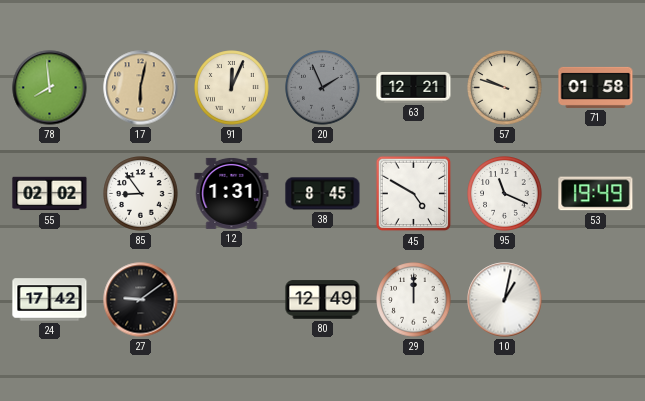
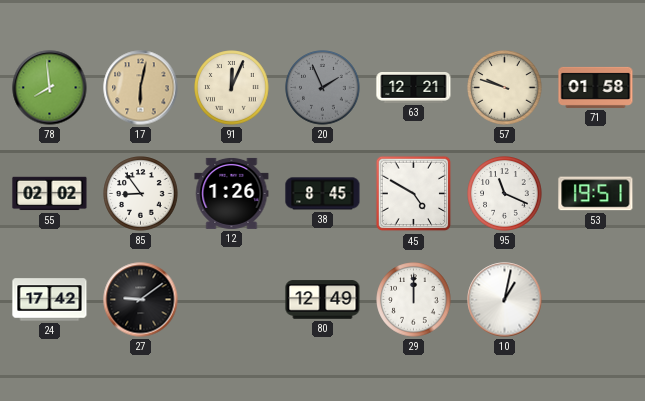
12: 1:31 -> 1:26
53: 19:49 -> 19:51
